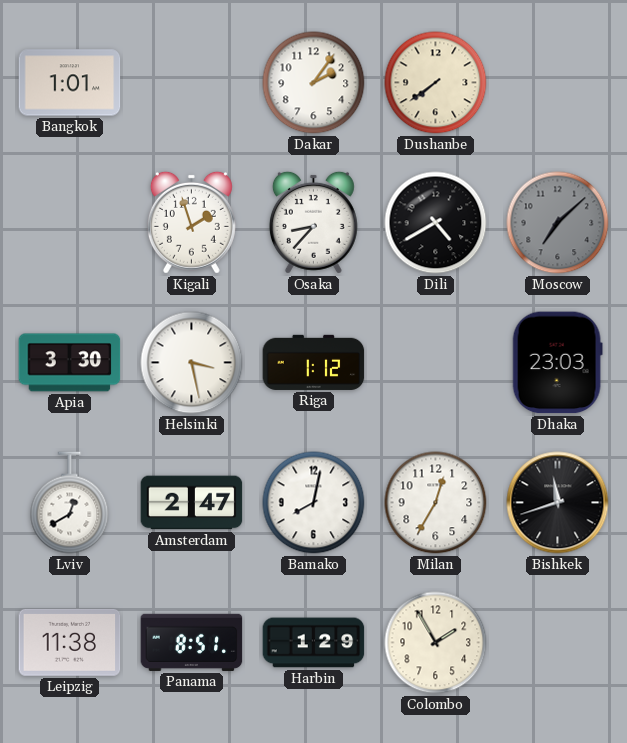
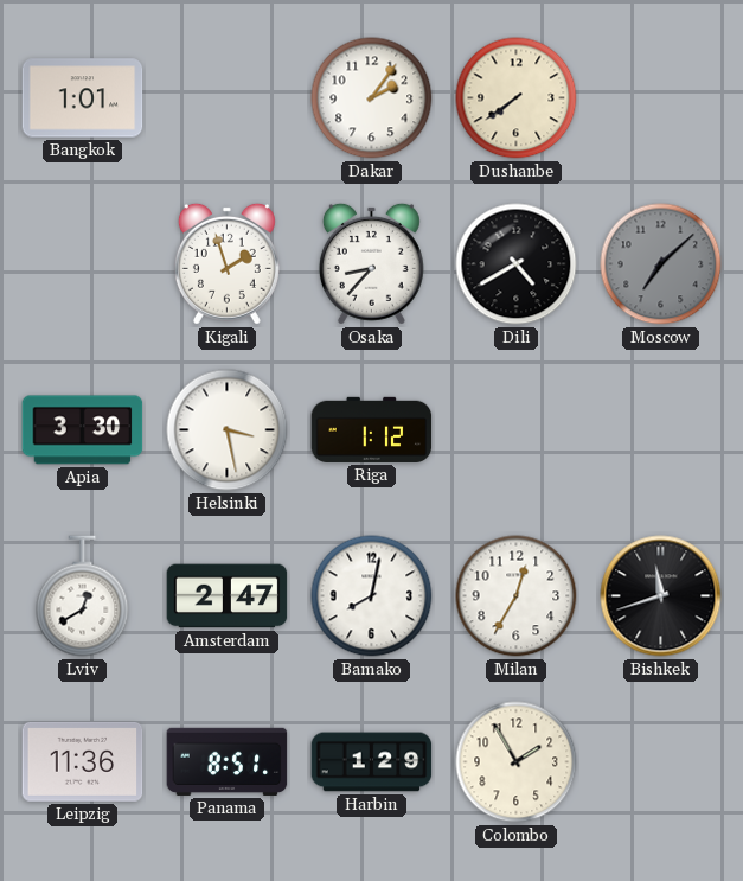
Dhaka: 23:03 -> none
Leipzig: 11:38 -> 11:36
